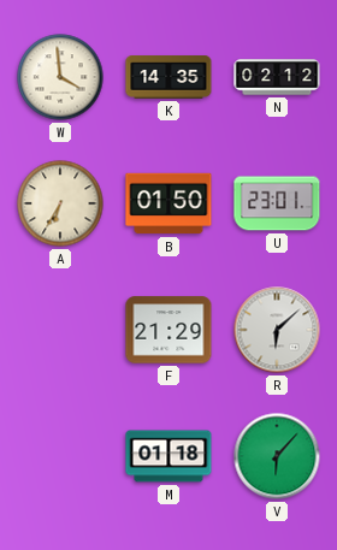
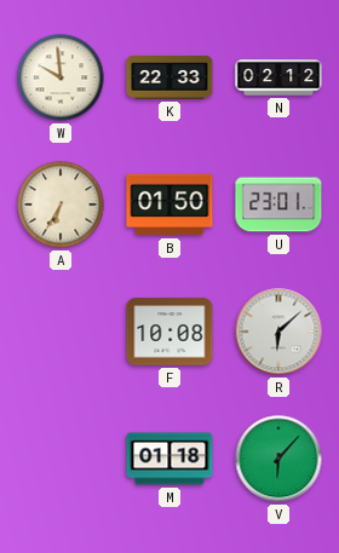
W: 3:59 -> 9:59
K: 14:35 -> 22:33
F: 21:29 -> 10:08
